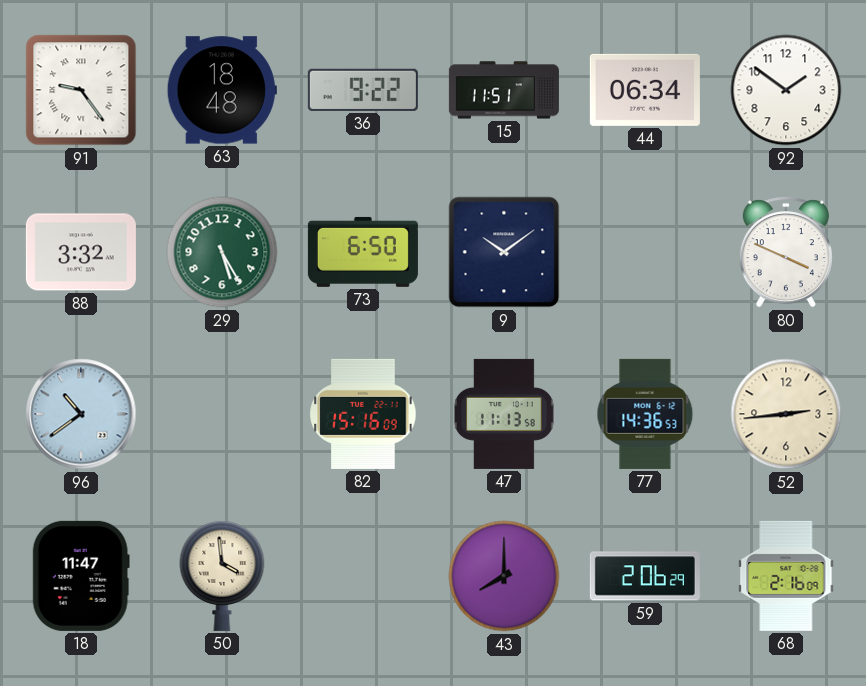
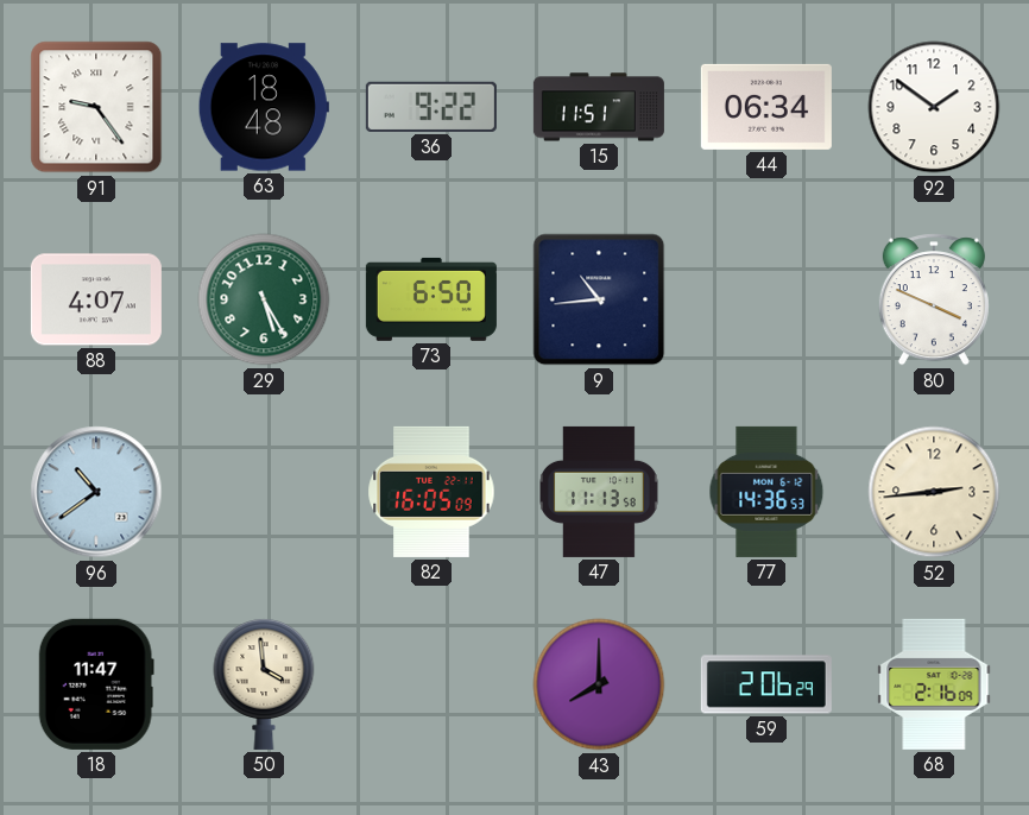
88: 3:32 -> 4:07
9: 10:09 -> 10:44
82: 15:16 -> 16:05
